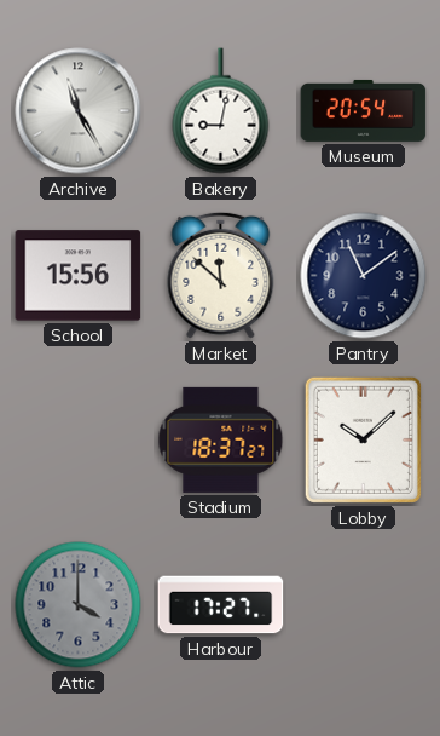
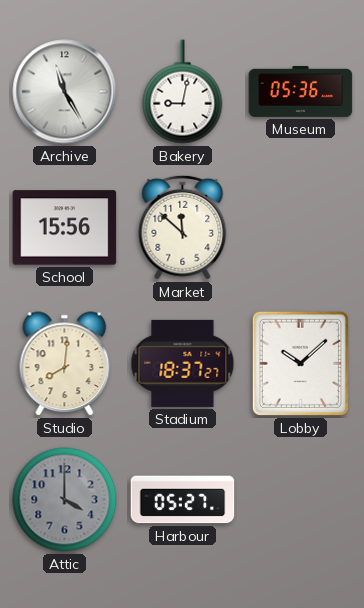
Museum: 20:54 -> 05:36
Pantry: 11:09 -> none
Studio: none -> 8:01
Harbour: 17:27 -> 05:27
